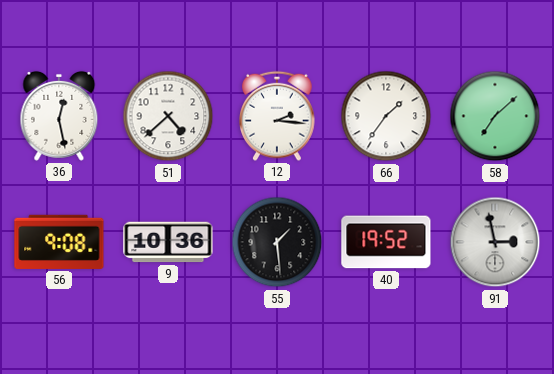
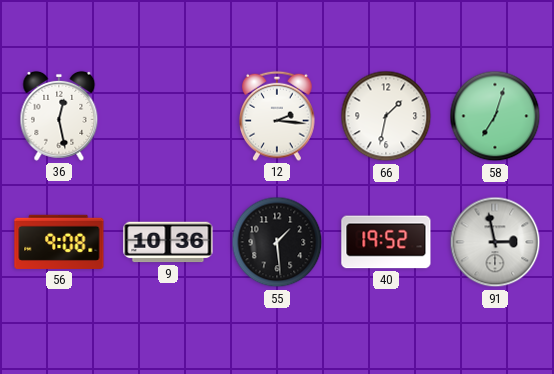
51: 4:38 -> none
66: 1:36 -> 1:32
58: 7:08 -> 7:03
